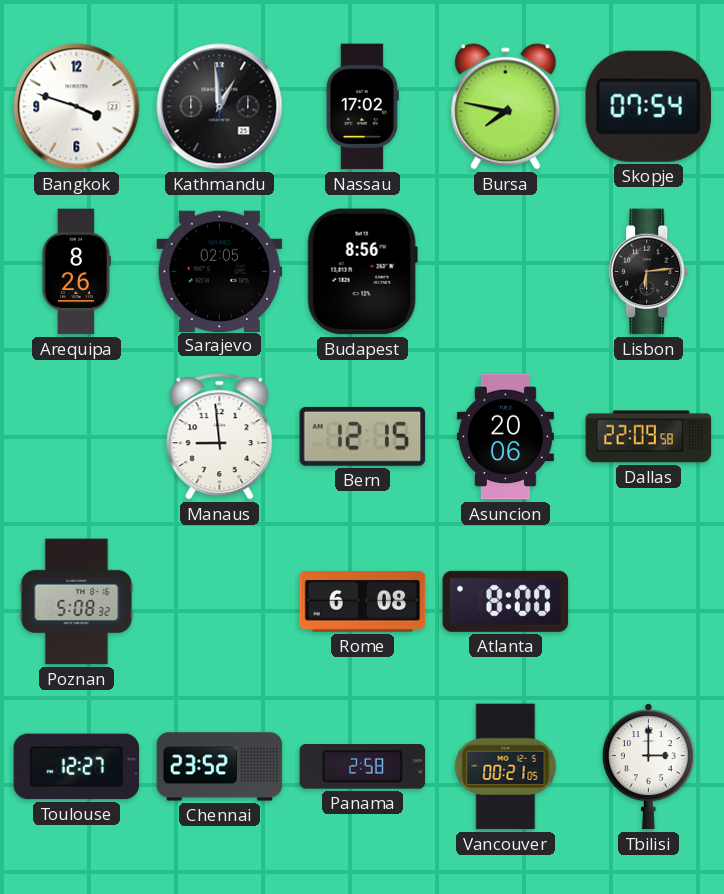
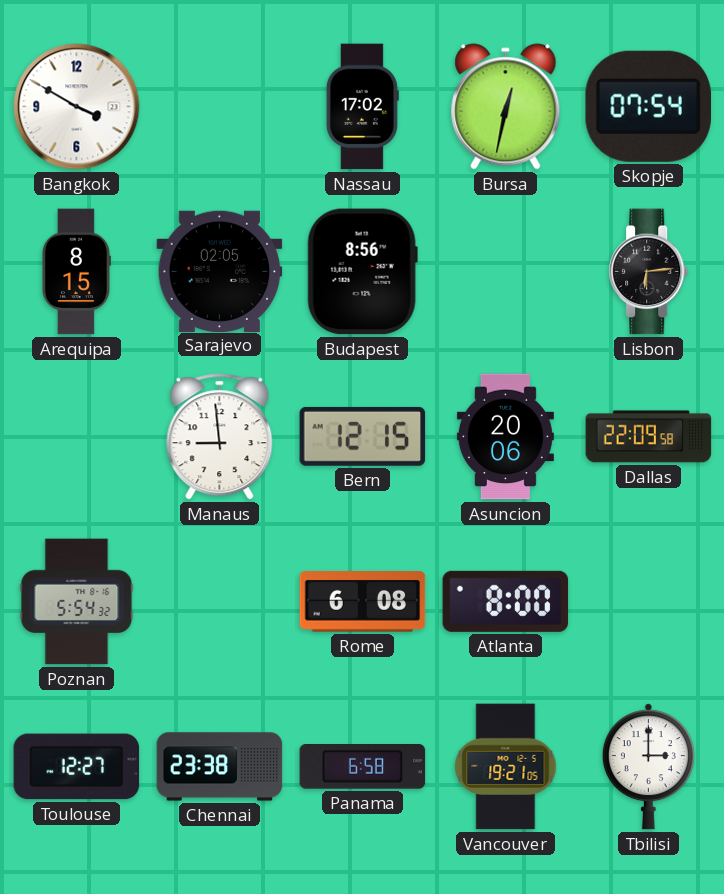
Bangkok: 3:48 -> 3:50
Kathmandu: 12:59 -> none
Bursa: 7:47 -> 12:32
Arequipa: 8:26 -> 8:15
Poznan: 5:08 -> 5:54
Chennai: 23:52 -> 23:38
Panama: 2:58 -> 6:58
Vancouver: 00:21 -> 19:21
